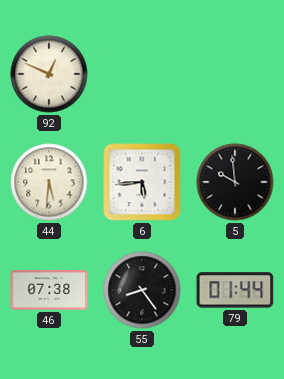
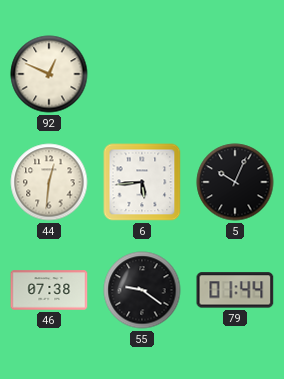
44: 5:31 -> 12:31
5: 9:59 -> 10:04
55: 8:24 -> 9:21
